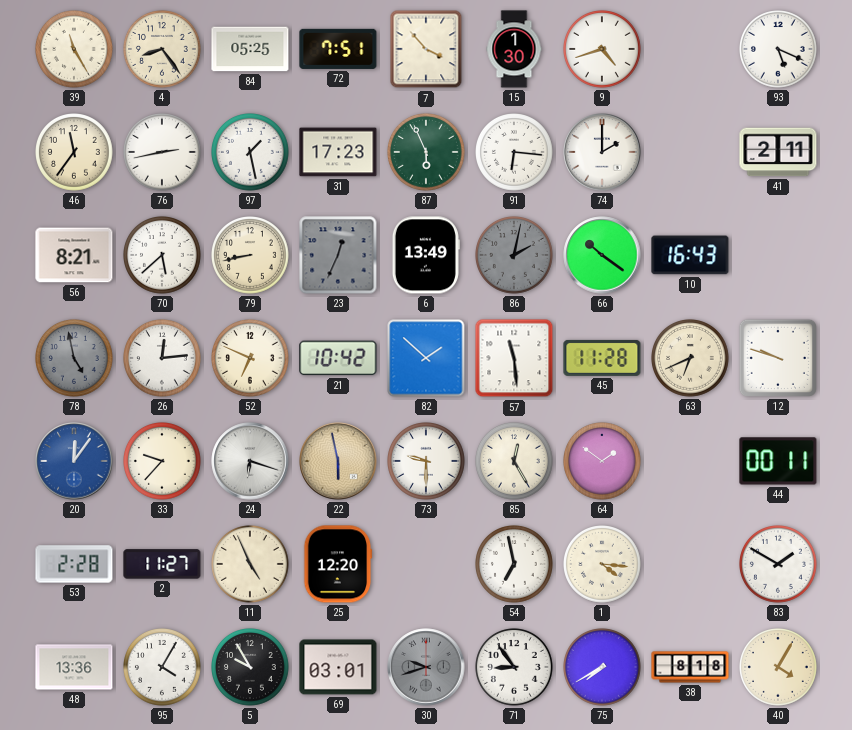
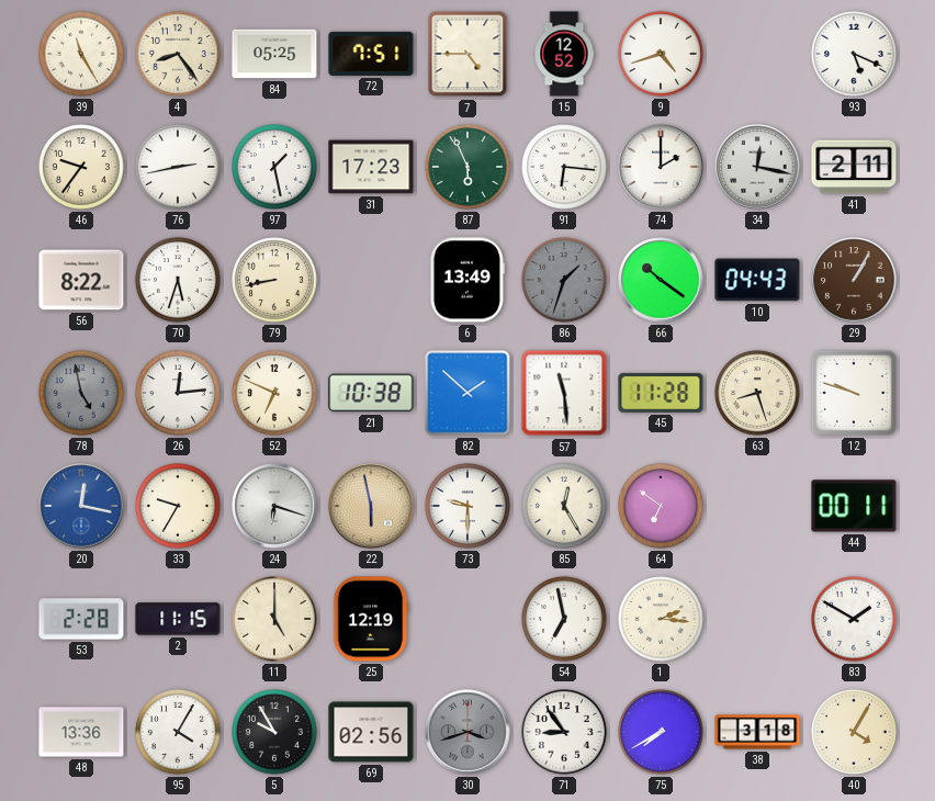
7: 3:53 -> 4:45
15: 1:30 -> 12:52
46: 11:36 -> 9:36
34: none -> 12:17
56: 8:21 -> 8:22
70: 5:38 -> 5:33
23: 12:34 -> none
86: 2:02 -> 1:33
10: 16:43 -> 04:43
29: none -> 1:05
21: 10:42 -> 10:38
63: 6:41 -> 8:27
20: 12:06 -> 12:17
33: 9:37 -> 9:35
64: 1:51 -> 6:51
2: 11:27 -> 11:15
11: 4:56 -> 5:00
25: 12:20 -> 12:19
1: 4:16 -> 2:16
69: 03:01 -> 02:56
30: 9:42 -> 3:42
38: 8:18 -> 3:18
